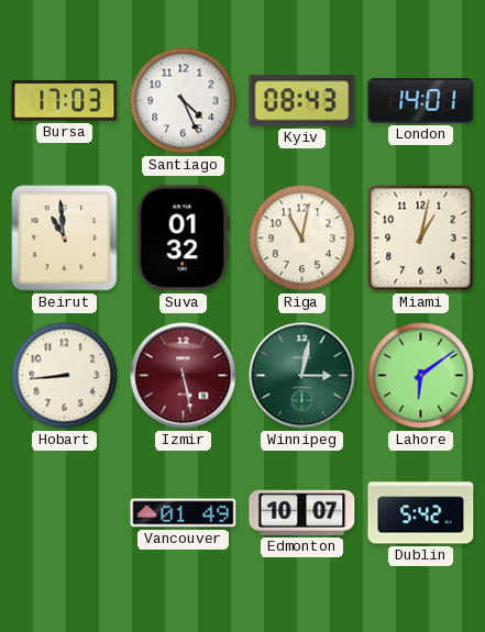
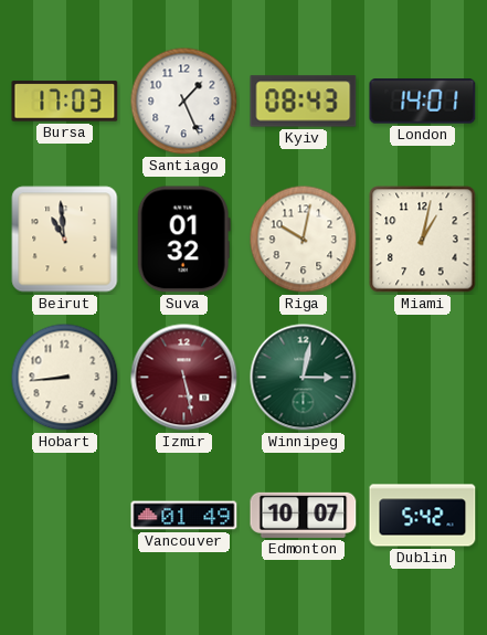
Santiago: 4:26 -> 1:26
Riga: 11:02 -> 10:02
Lahore: 6:09 -> none
